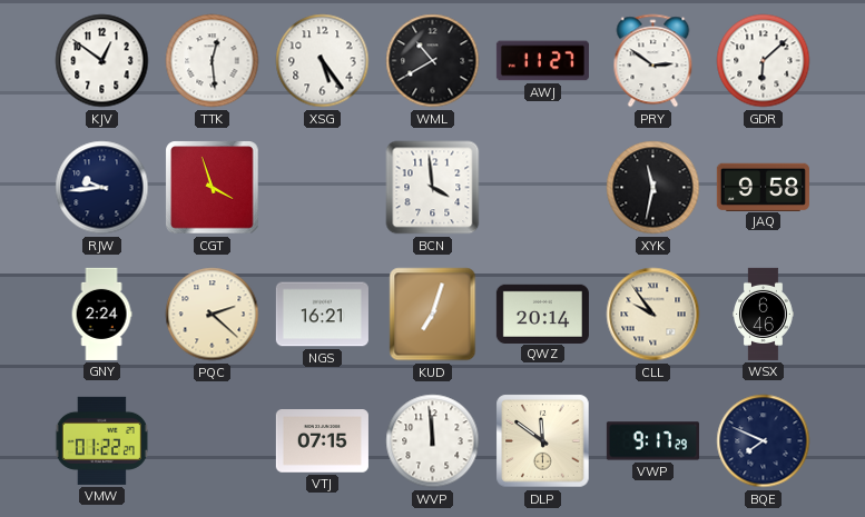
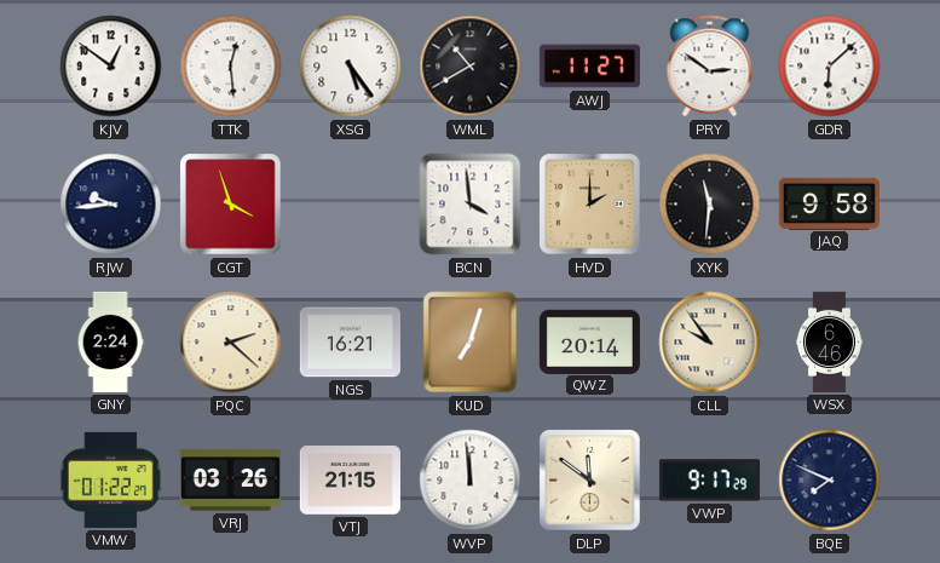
HVD: none -> 2:00
XYK: 11:32 -> 11:31
VRJ: none -> 03:26
VTJ: 07:15 -> 21:15
